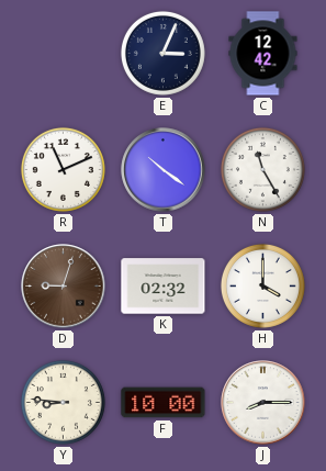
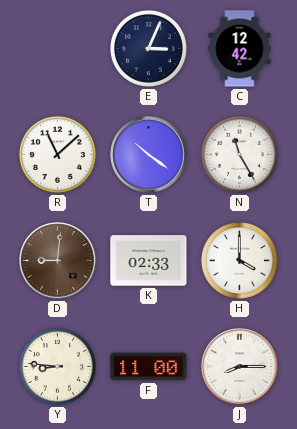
R: 11:11 -> 11:08
D: 9:03 -> 9:01
K: 02:32 -> 02:33
F: 10:00 -> 11:00
